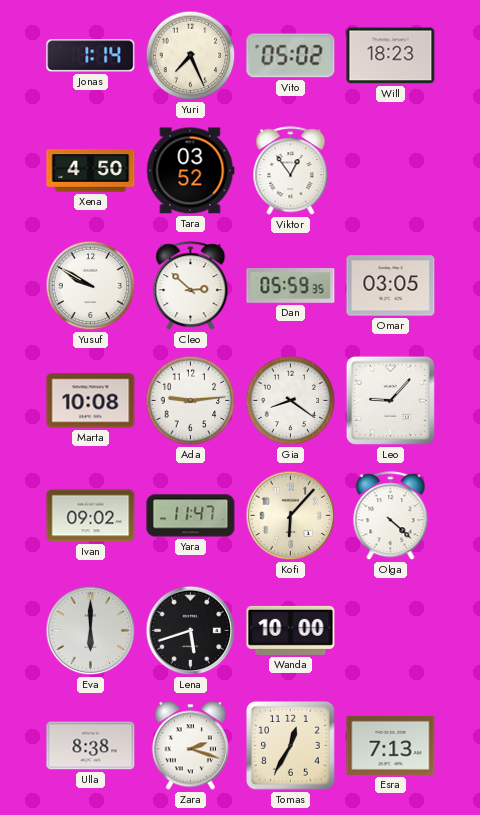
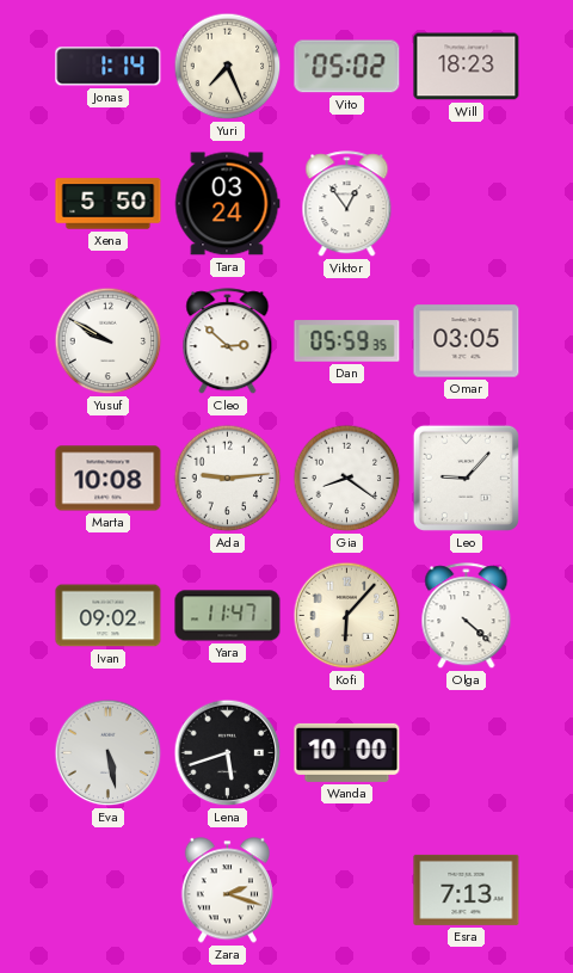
Xena: 4:50 -> 5:50
Tara: 03:52 -> 03:24
Eva: 6:00 -> 5:28
Ulla: 8:38 -> none
Tomas: 12:35 -> none
